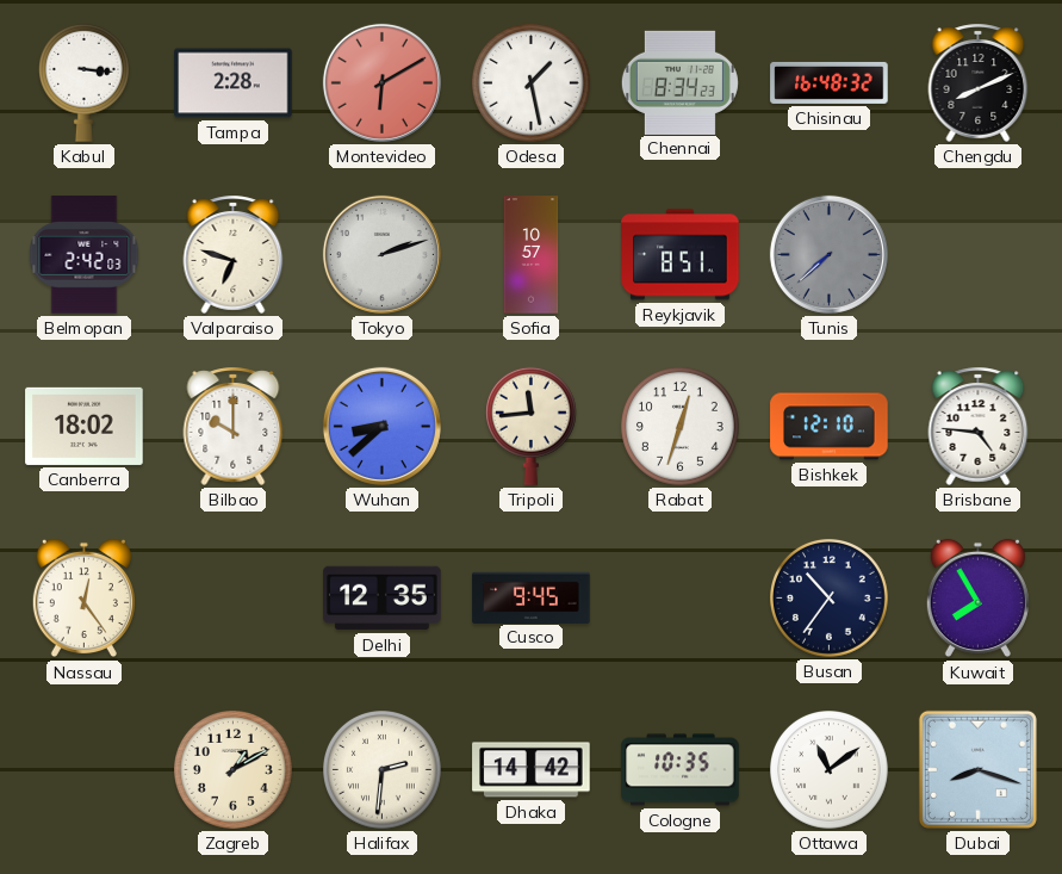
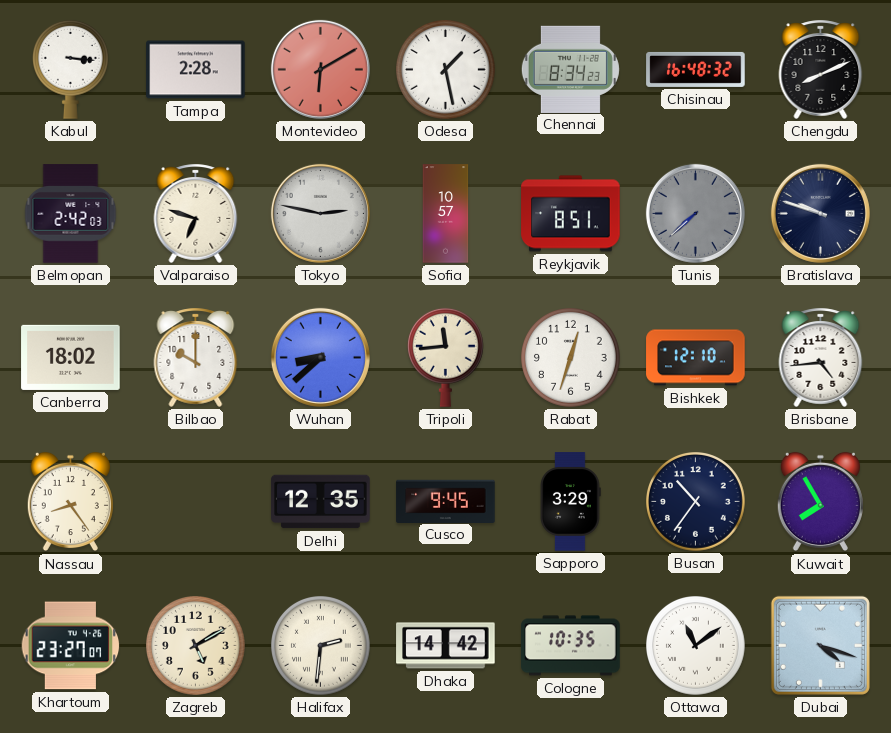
Tokyo: 2:12 -> 2:47
Bratislava: none -> 9:48
Brisbane: 4:46 -> 4:44
Nassau: 12:24 -> 8:24
Sapporo: none -> 3:29
Khartoum: none -> 23:27
Zagreb: 1:10 -> 5:10
Dubai: 8:18 -> 4:18
